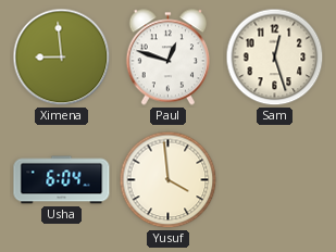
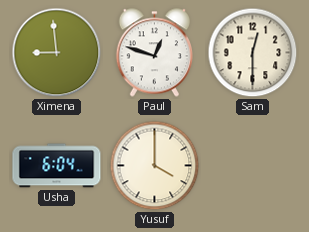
Sam: 12:27 -> 12:30
Yusuf: 3:59 -> 4:00
